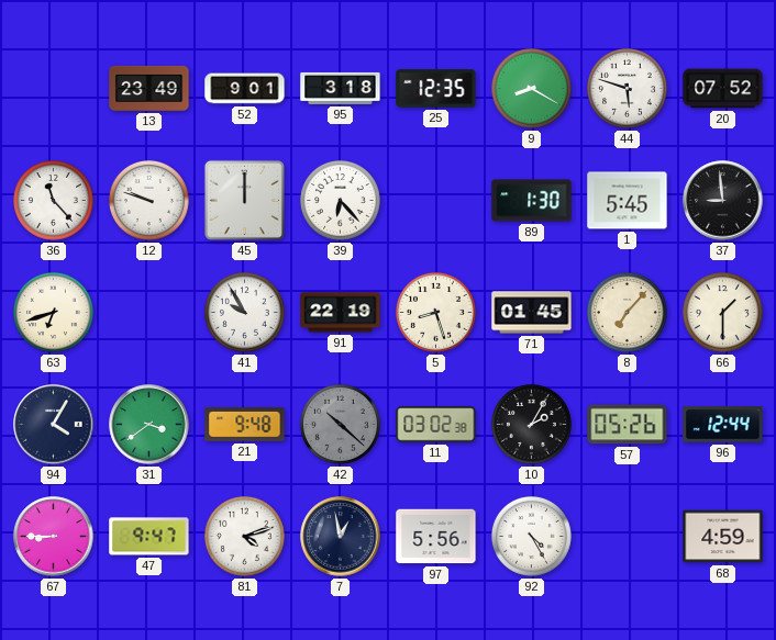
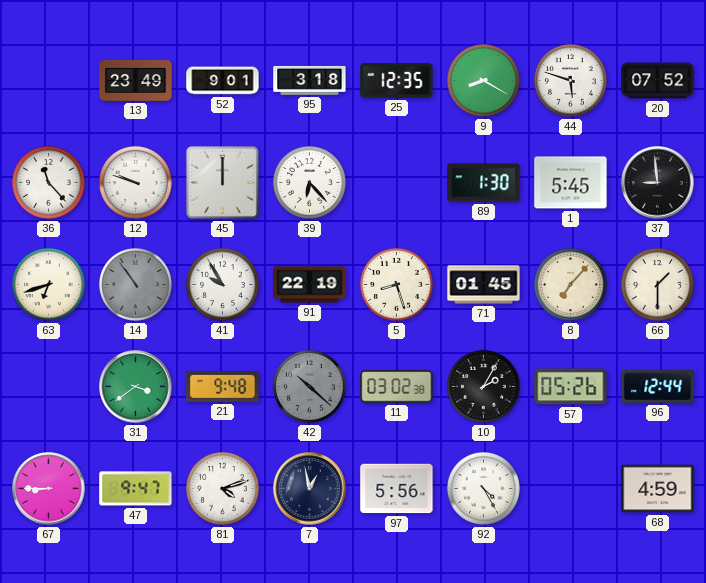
14: none -> 10:54
94: 4:05 -> none
